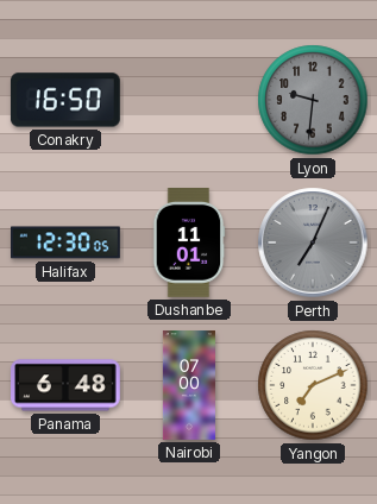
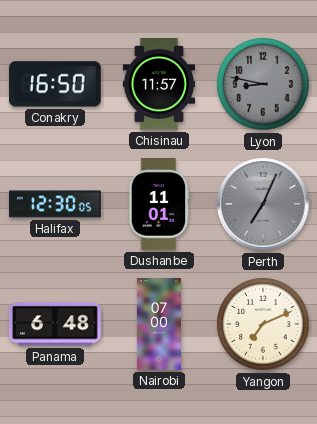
Chisinau: none -> 11:57
Lyon: 9:31 -> 8:47
